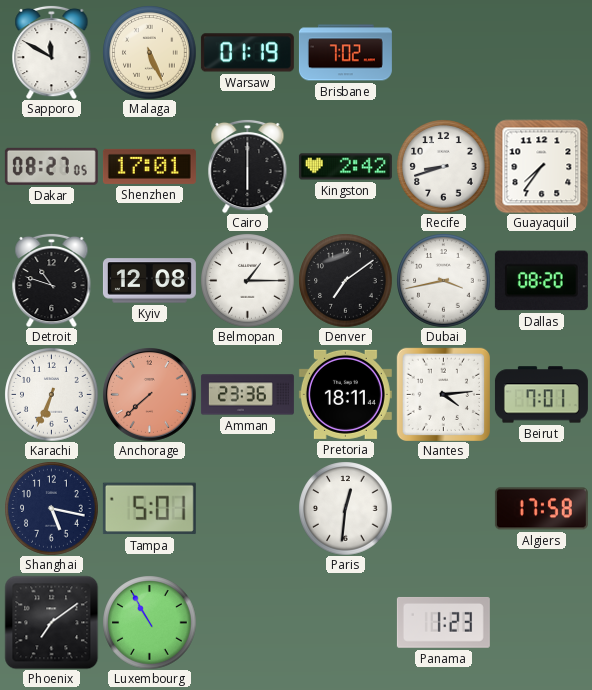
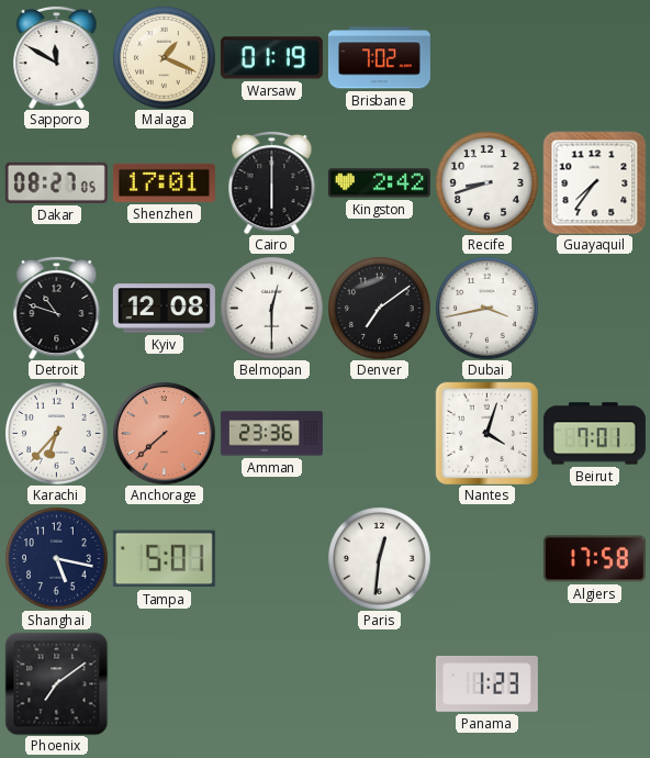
Malaga: 5:26 -> 1:19
Belmopan: 1:15 -> 12:30
Dallas: 08:20 -> none
Karachi: 6:34 -> 6:37
Pretoria: 18:11 -> none
Nantes: 4:14 -> 4:03
Luxembourg: 10:55 -> none
